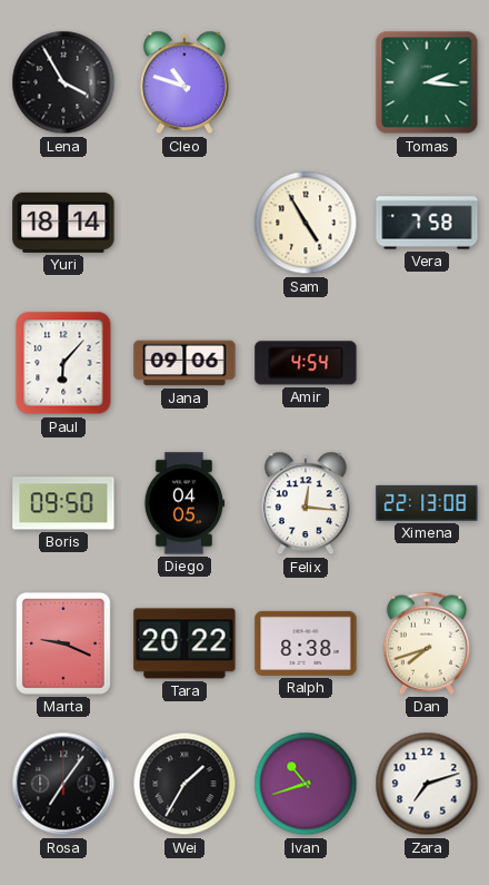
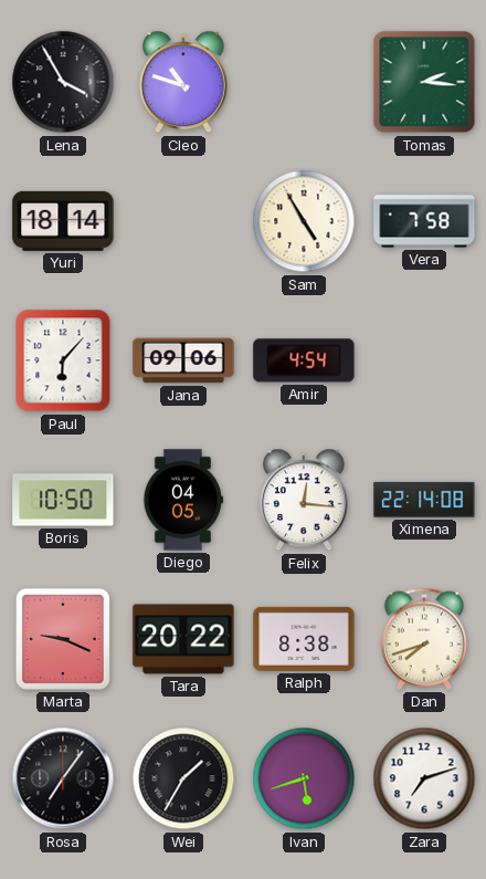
Boris: 09:50 -> 10:50
Ximena: 22:13 -> 22:14
Ivan: 10:42 -> 5:42
